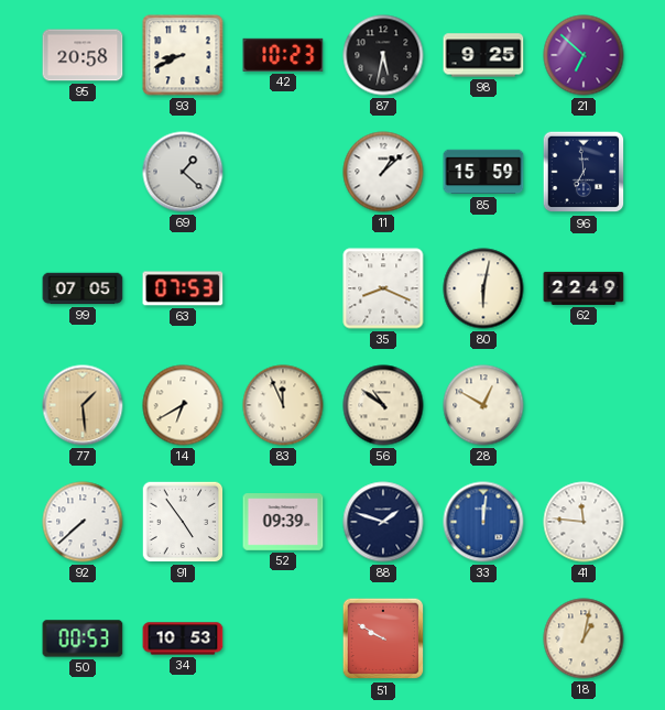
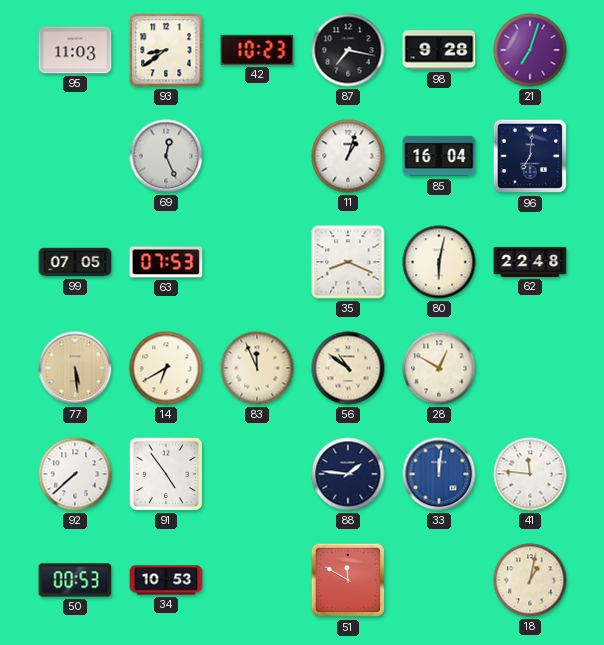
95: 20:58 -> 11:03
93: 8:41 -> 8:39
87: 5:32 -> 7:17
98: 9:25 -> 9:28
21: 6:52 -> 7:03
69: 1:22 -> 12:26
11: 1:08 -> 1:03
85: 15:59 -> 16:04
96: 6:59 -> 7:01
62: 22:49 -> 22:48
77: 1:29 -> 5:29
52: 09:39 -> none
88: 1:48 -> 1:46
51: 9:50 -> 11:50
